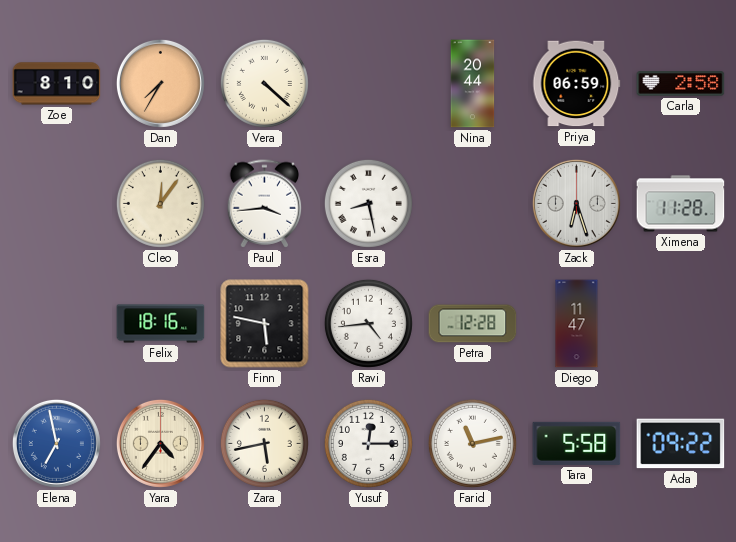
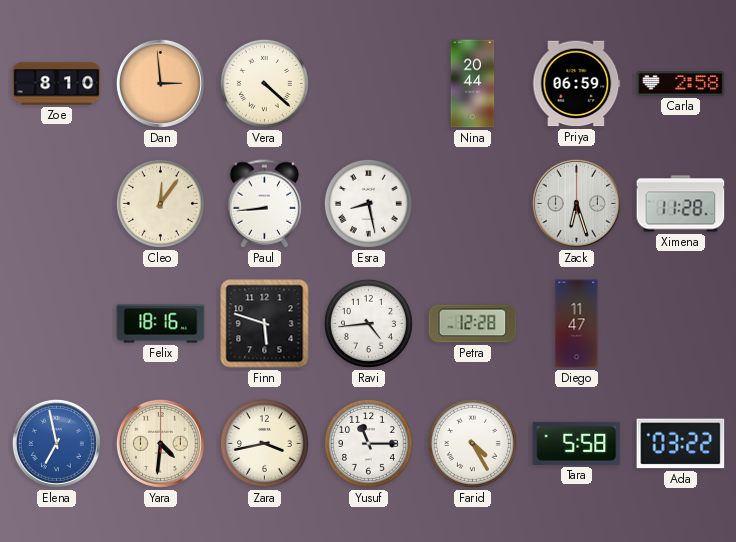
Dan: 7:35 -> 2:59
Paul: 3:44 -> 8:44
Finn: 5:47 -> 5:48
Yara: 4:36 -> 4:31
Zara: 5:43 -> 3:43
Yusuf: 12:15 -> 11:15
Farid: 11:13 -> 4:25
Ada: 09:22 -> 03:22
